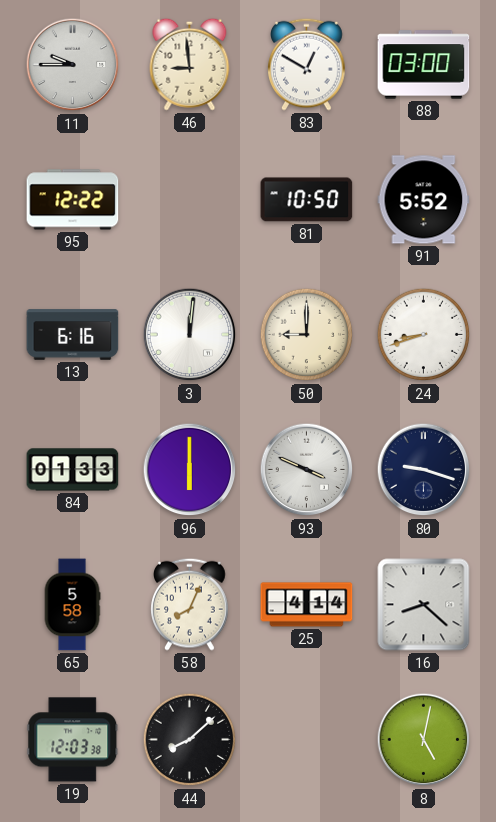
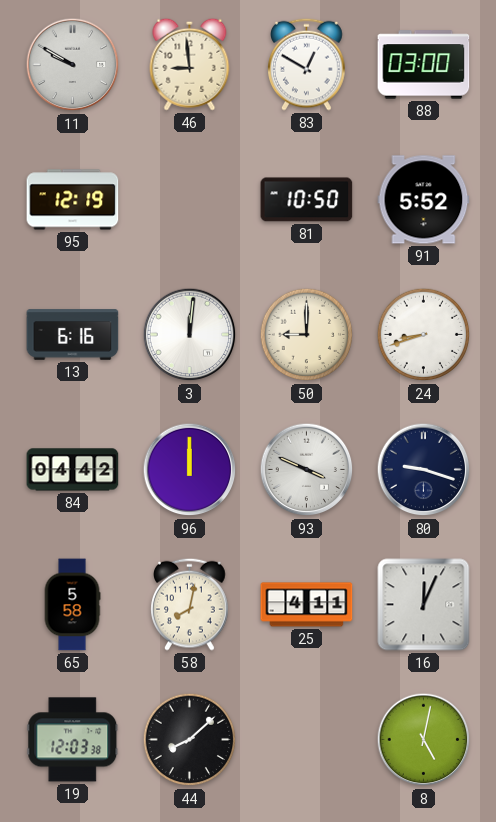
11: 9:45 -> 9:50
95: 12:22 -> 12:19
84: 01:33 -> 04:42
96: 6:00 -> 12:00
58: 8:04 -> 8:02
25: 4:14 -> 4:11
16: 8:22 -> 12:04
